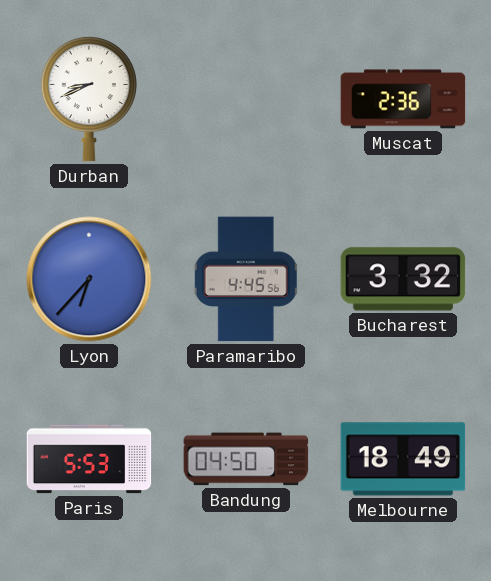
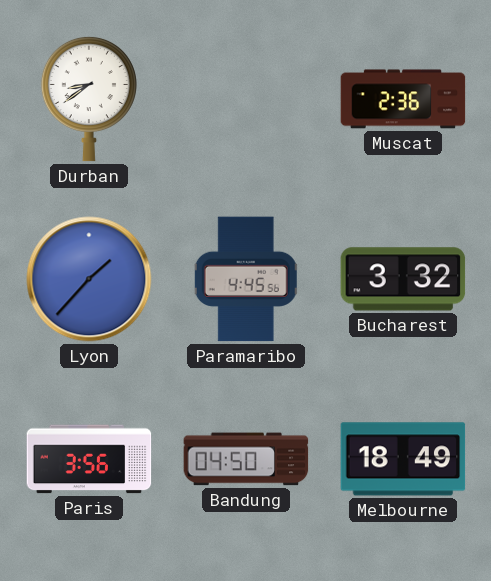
Durban: 8:41 -> 8:39
Lyon: 6:37 -> 1:37
Paris: 5:53 -> 3:56
